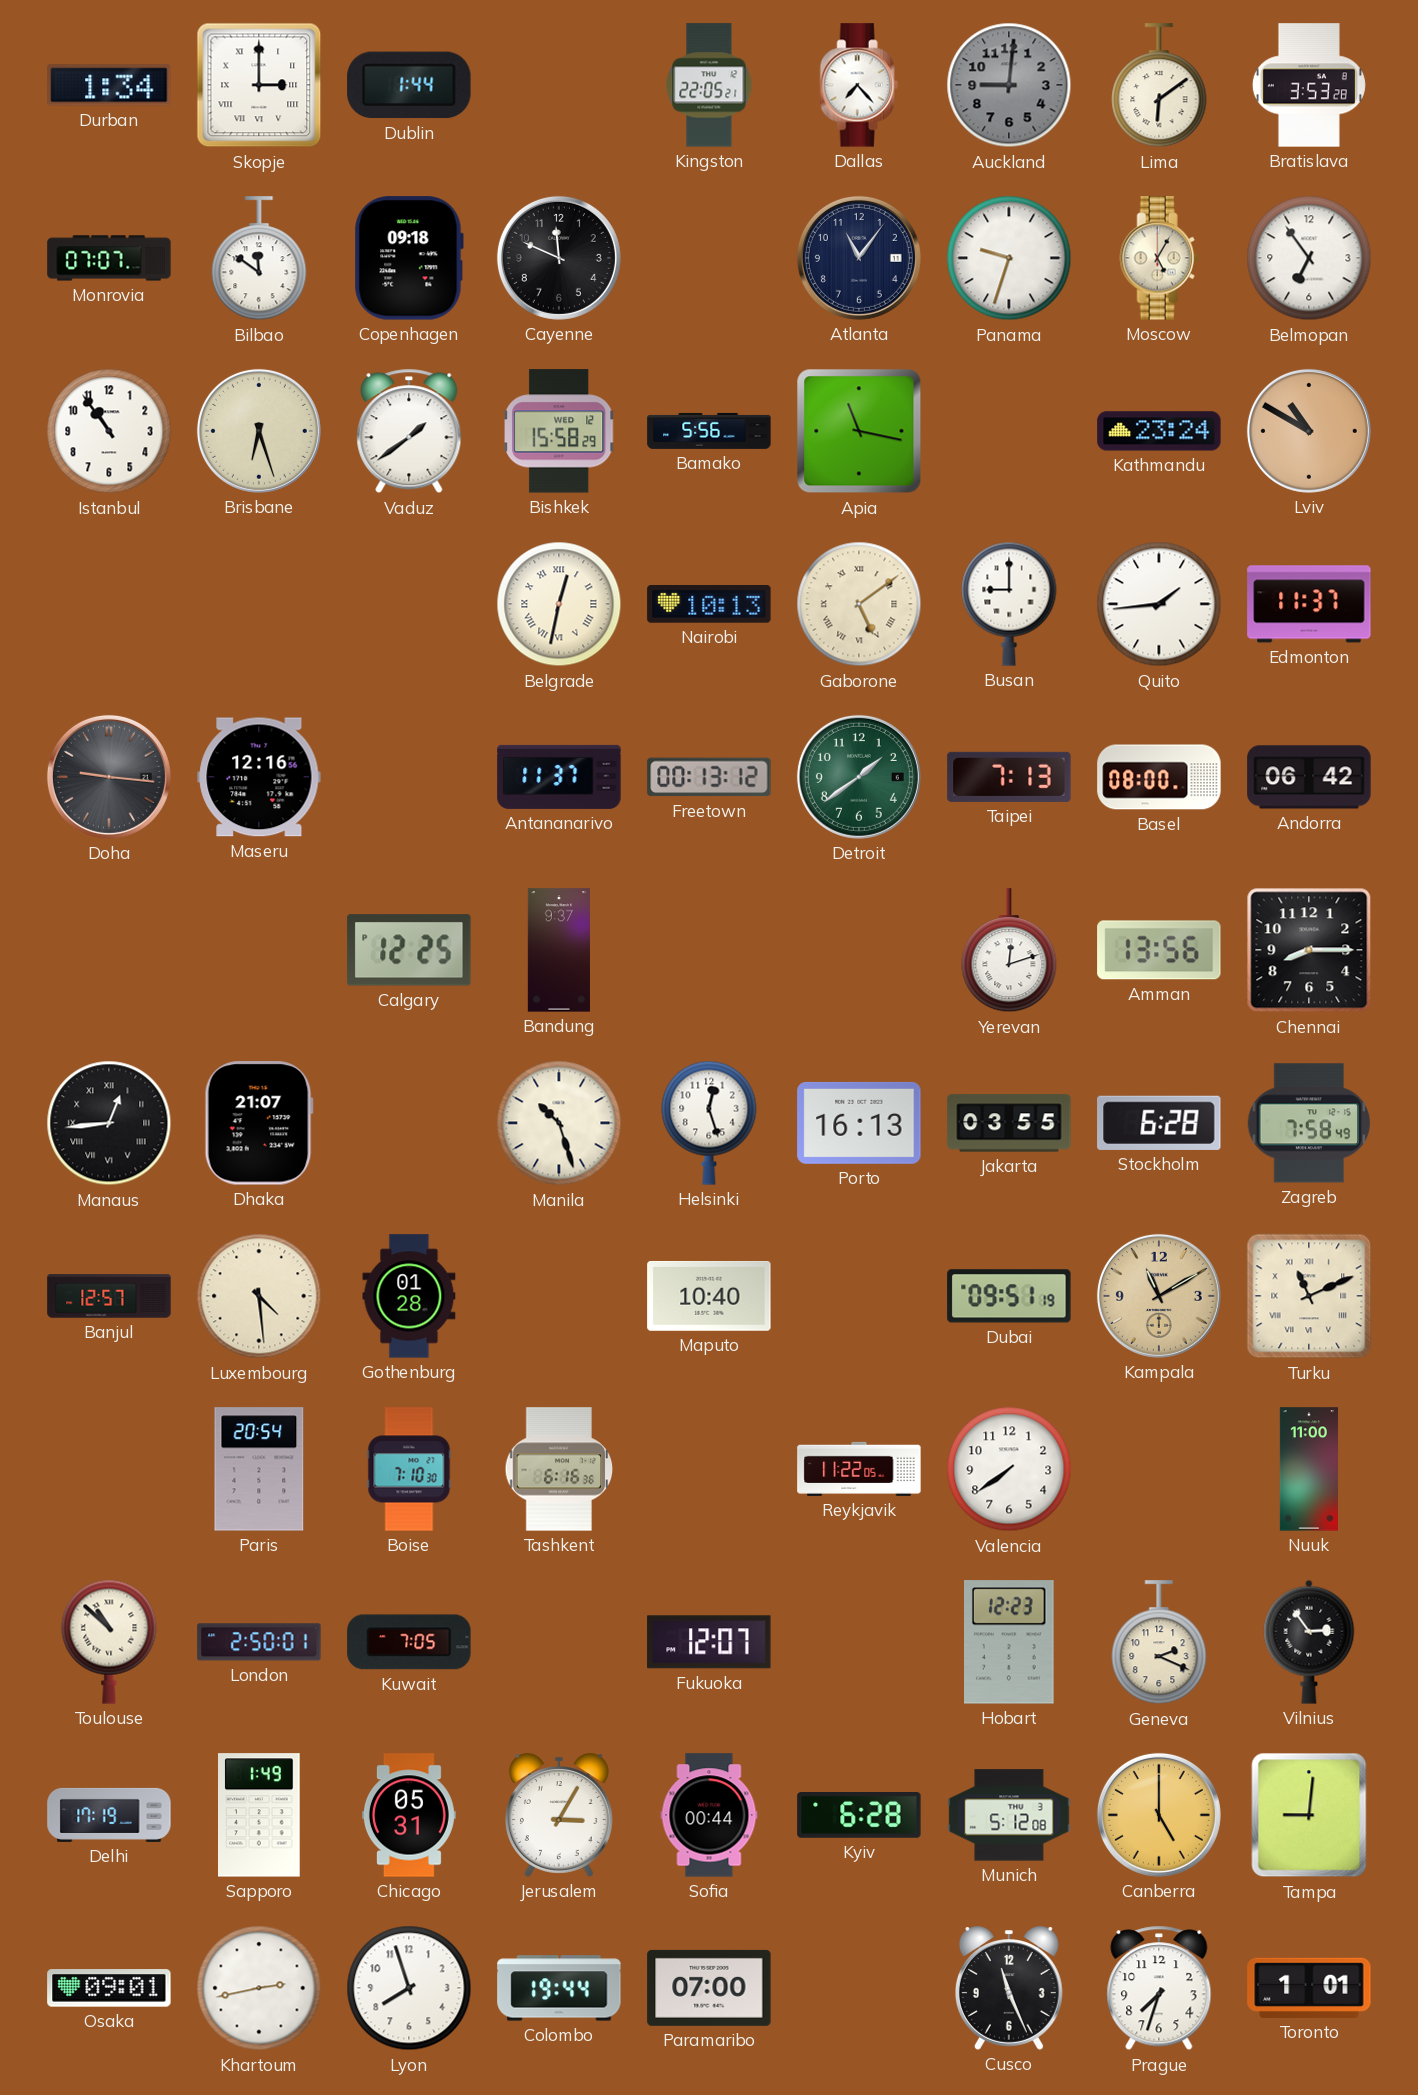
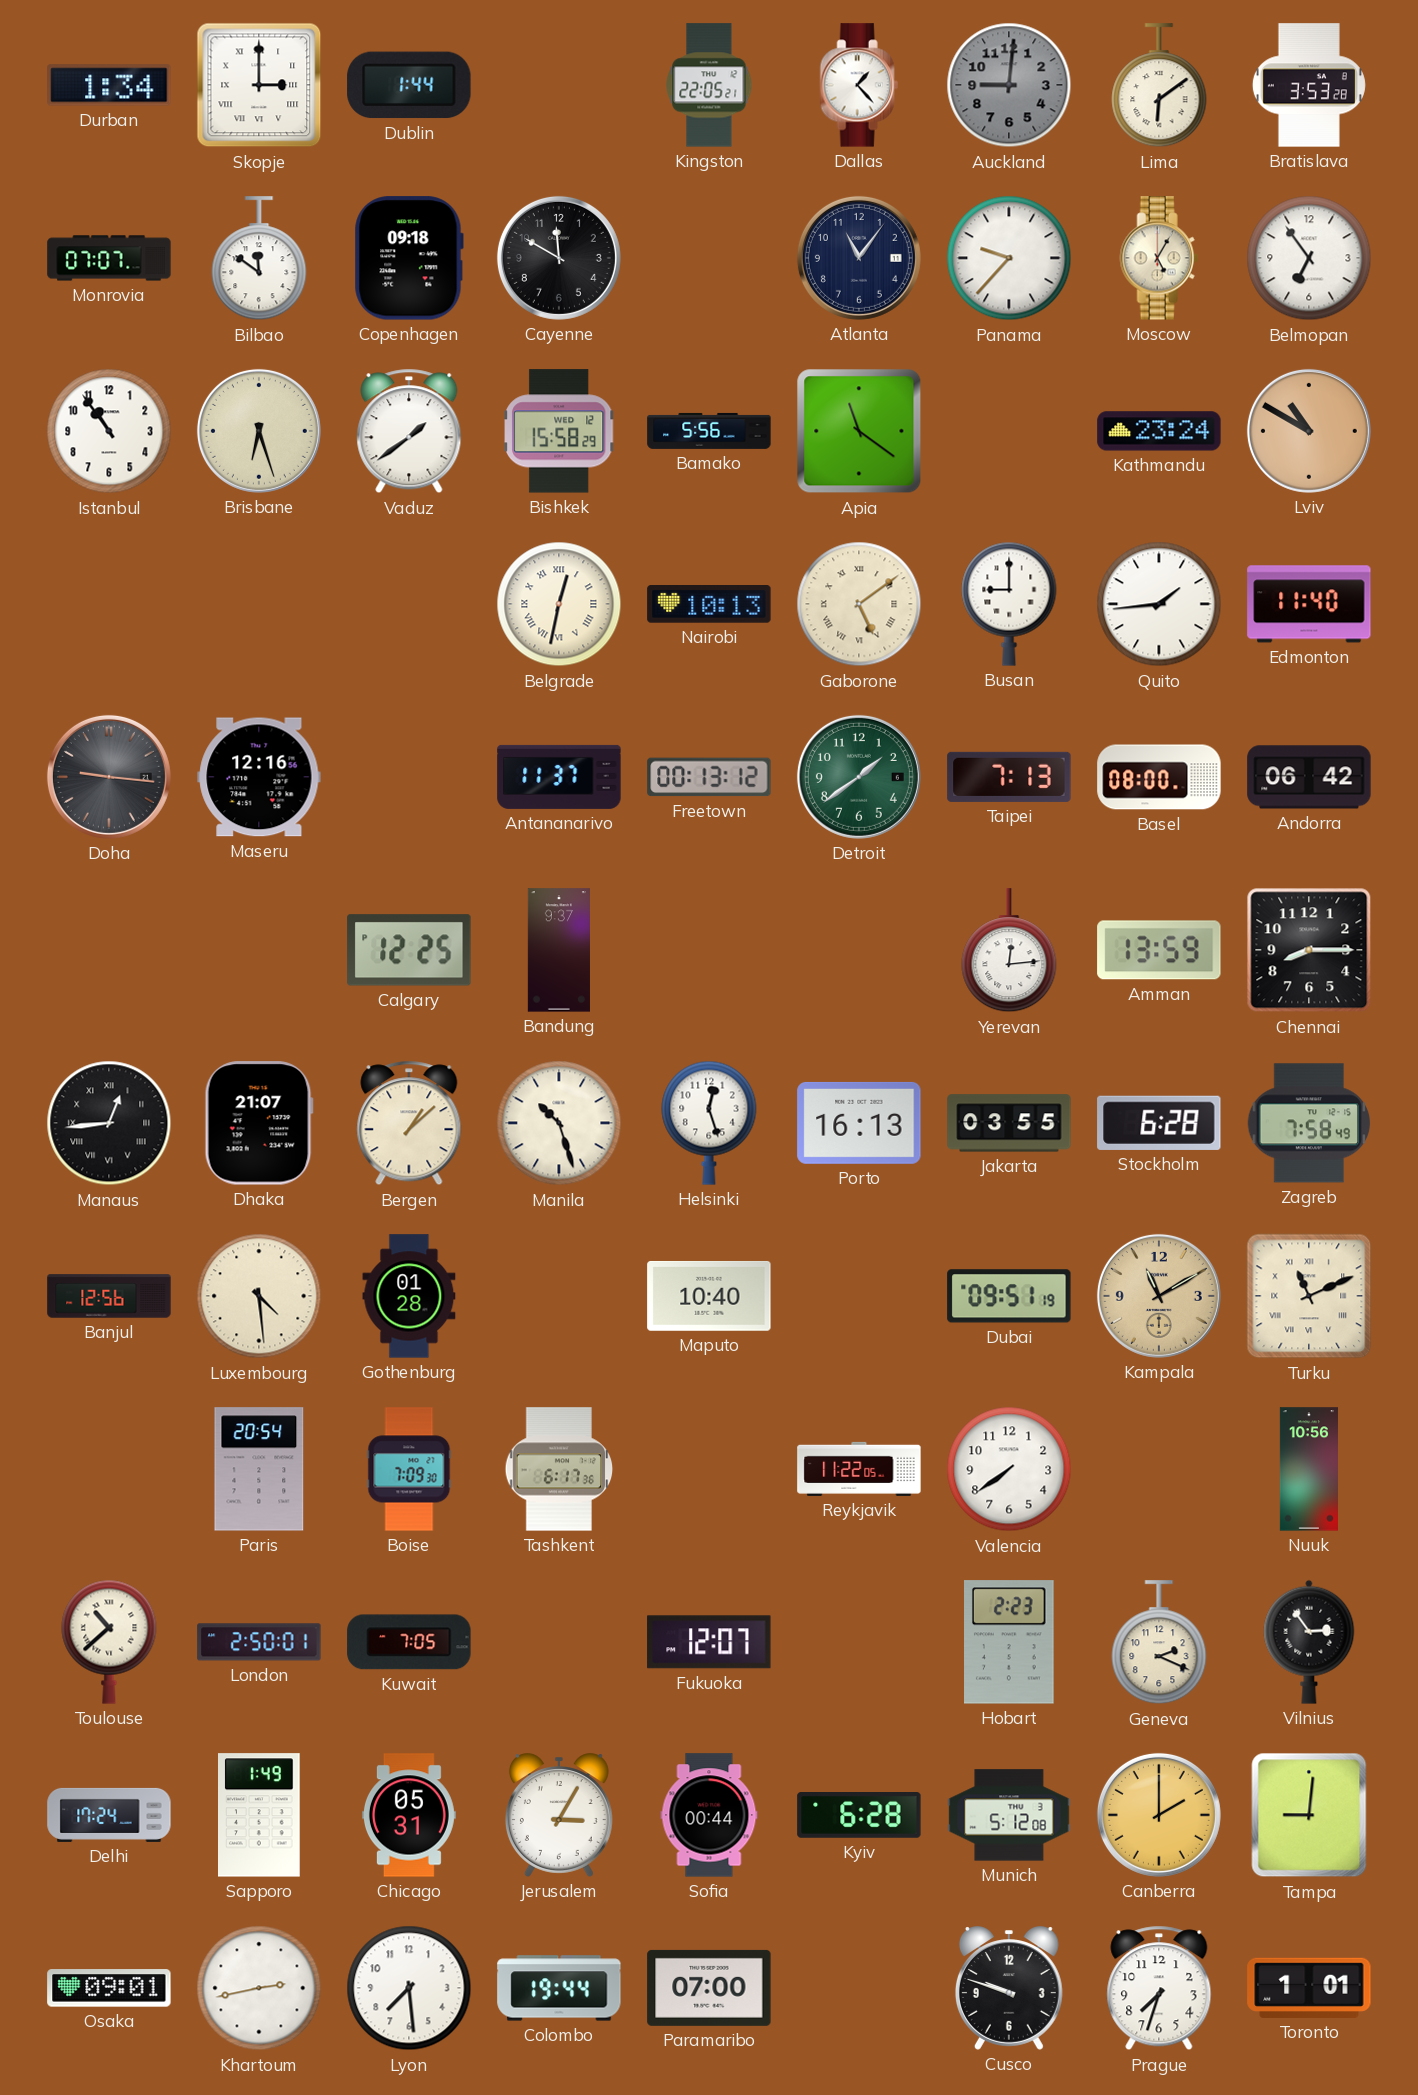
Dallas: 7:23 -> 1:23
Cayenne: 11:49 -> 11:50
Panama: 9:33 -> 9:37
Apia: 11:17 -> 11:21
Edmonton: 11:37 -> 11:40
Yerevan: 12:12 -> 12:14
Amman: 13:56 -> 13:59
Bergen: none -> 1:08
Banjul: 12:57 -> 12:56
Boise: 7:10 -> 7:09
Tashkent: 6:16 -> 6:17
Nuuk: 11:00 -> 10:56
Toulouse: 10:52 -> 10:38
Hobart: 12:23 -> 2:23
Delhi: 17:19 -> 17:24
Canberra: 5:00 -> 2:00
Lyon: 7:57 -> 7:29
Cusco: 11:26 -> 9:48
